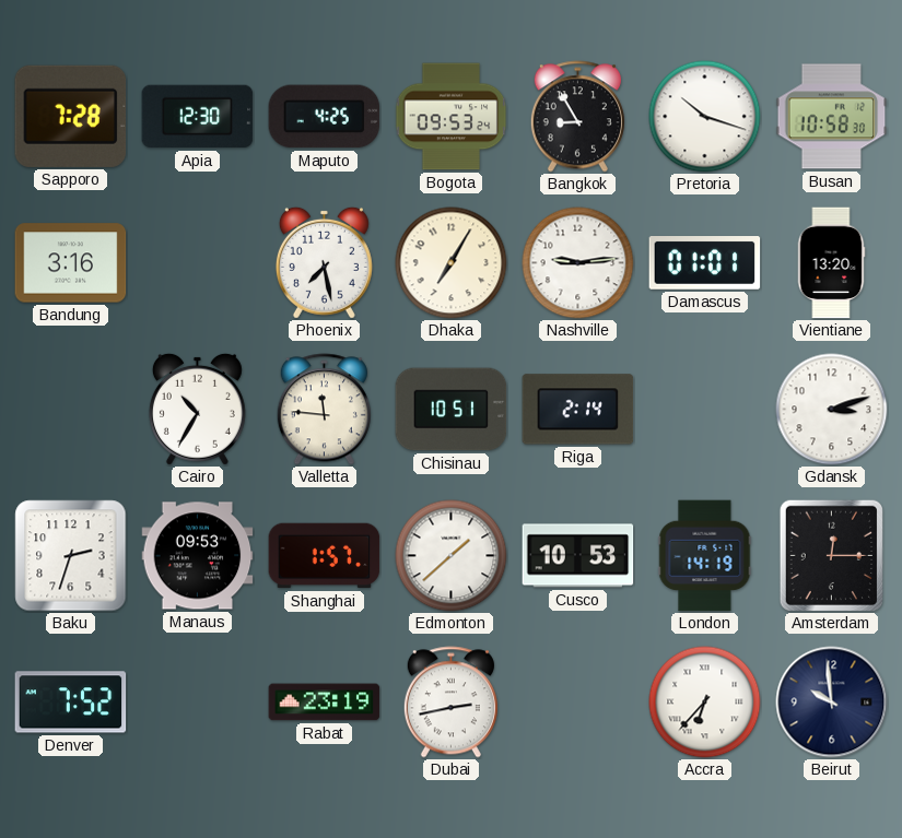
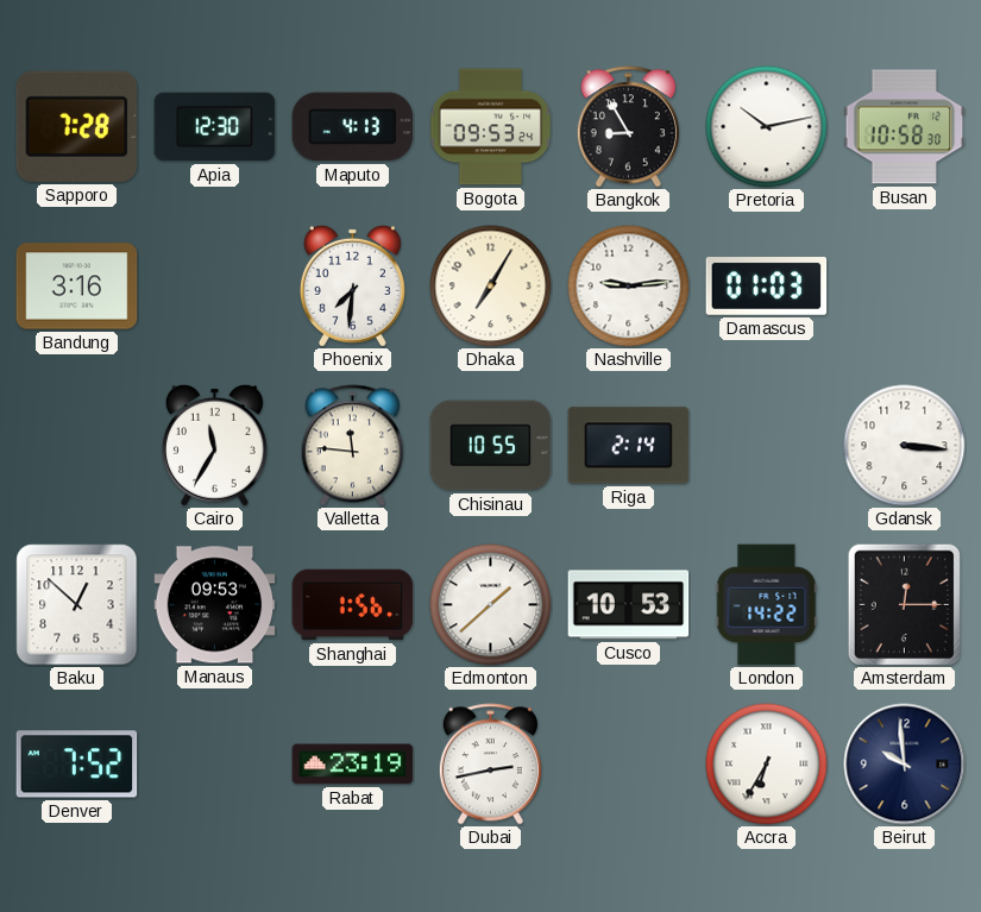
Maputo: 4:25 -> 4:13
Pretoria: 10:18 -> 10:13
Phoenix: 7:28 -> 7:31
Damascus: 01:01 -> 01:03
Vientiane: 13:20 -> none
Cairo: 10:35 -> 11:35
Chisinau: 10:51 -> 10:55
Gdansk: 3:12 -> 3:16
Baku: 2:33 -> 12:52
Shanghai: 1:57 -> 1:56
London: 14:19 -> 14:22
Accra: 6:37 -> 6:35
